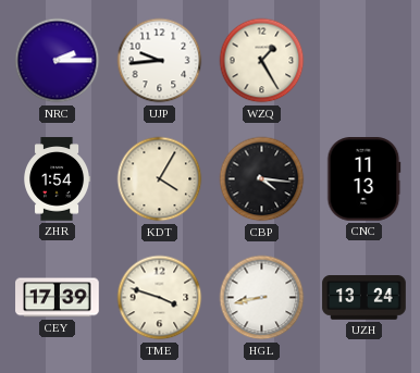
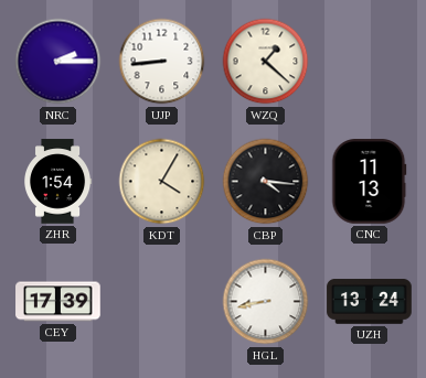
UJP: 9:44 -> 8:44
WZQ: 1:25 -> 1:22
TME: 3:48 -> none
